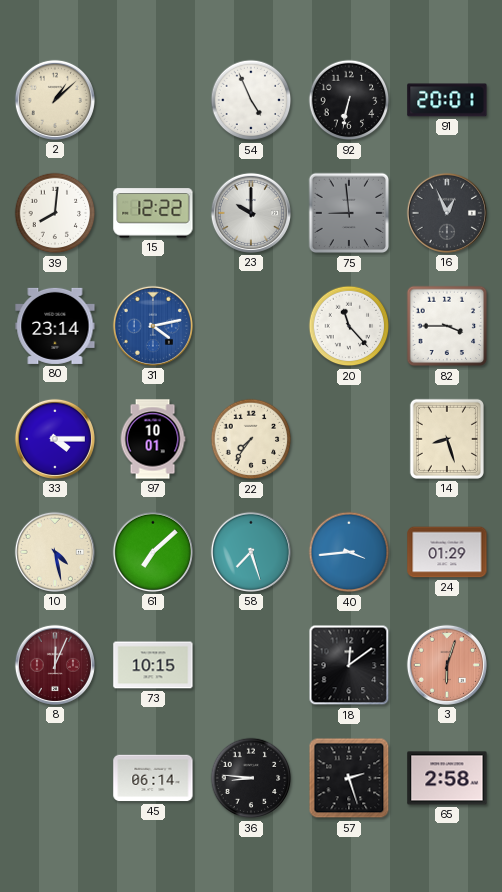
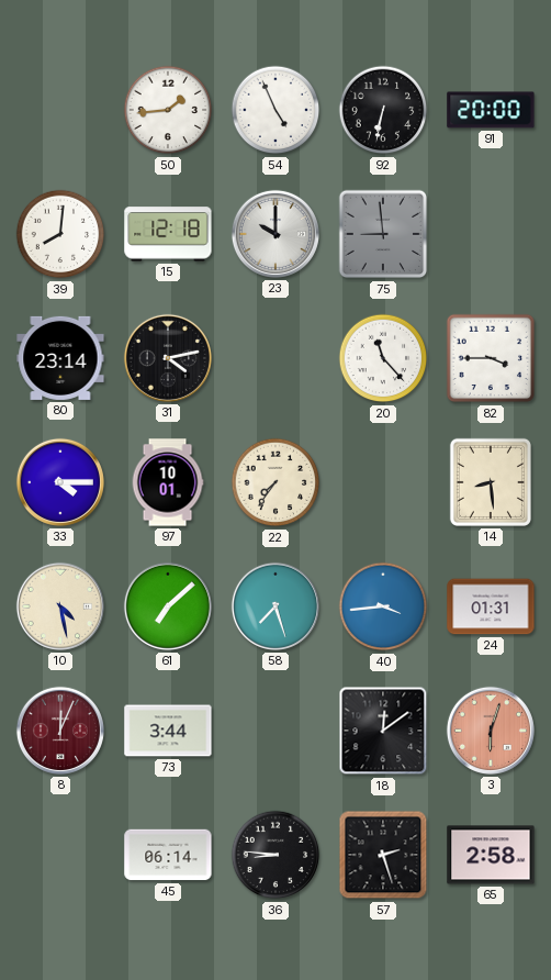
2: 1:08 -> none
50: none -> 1:44
91: 20:01 -> 20:00
15: 12:22 -> 12:18
16: 12:56 -> none
31 dial: blue -> black
14: 8:27 -> 8:29
24: 01:29 -> 01:31
73: 10:15 -> 3:44
